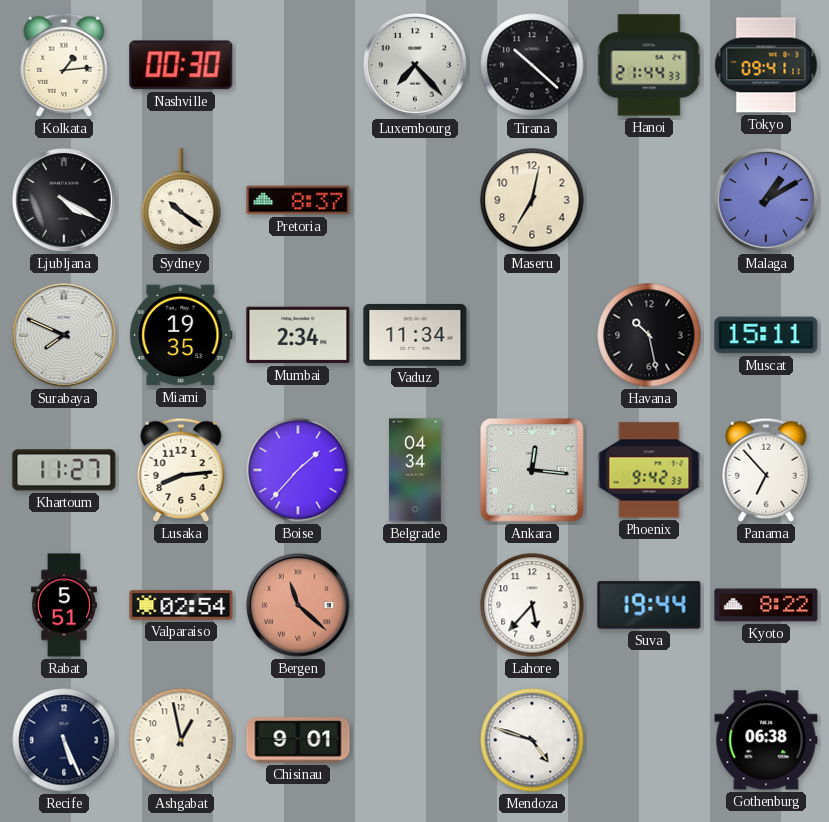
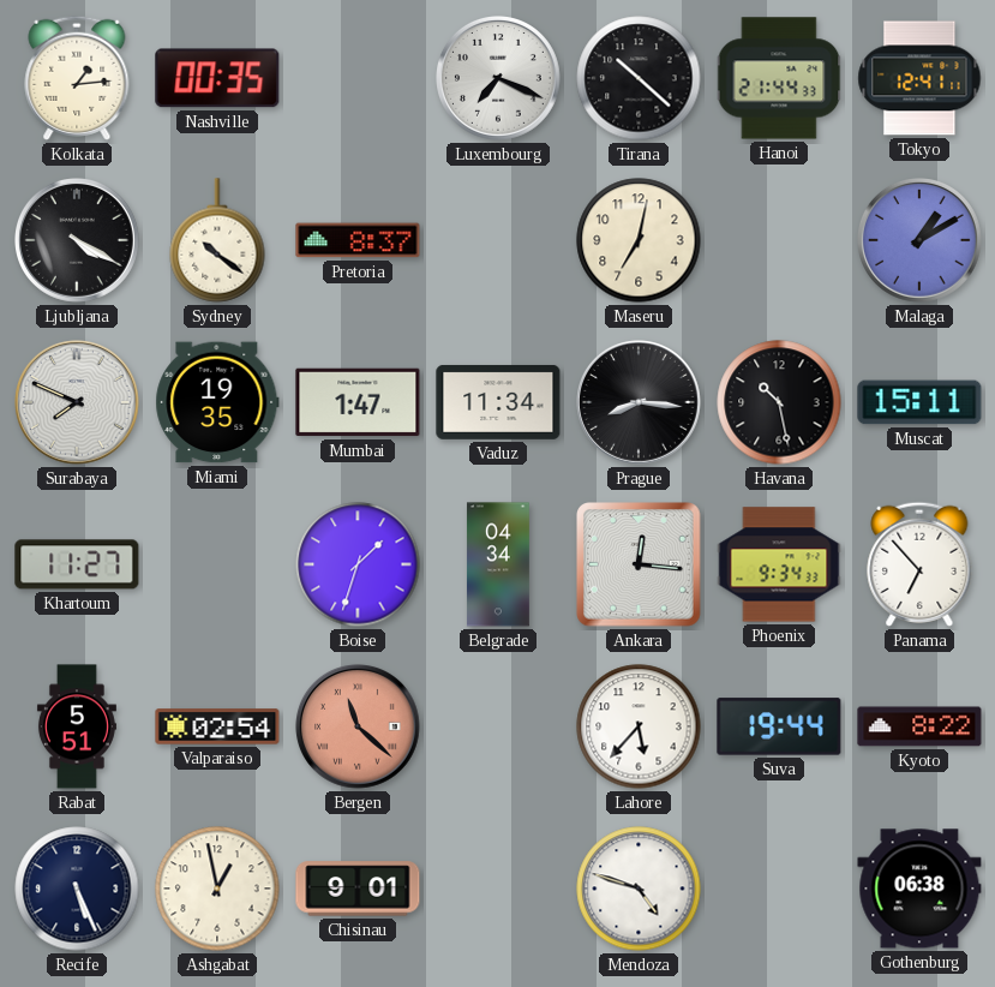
Nashville: 00:30 -> 00:35
Luxembourg: 7:23 -> 7:19
Tokyo: 09:41 -> 12:41
Mumbai: 2:34 -> 1:47
Prague: none -> 8:16
Lusaka: 8:14 -> none
Boise: 1:37 -> 1:33
Phoenix: 9:42 -> 9:34
